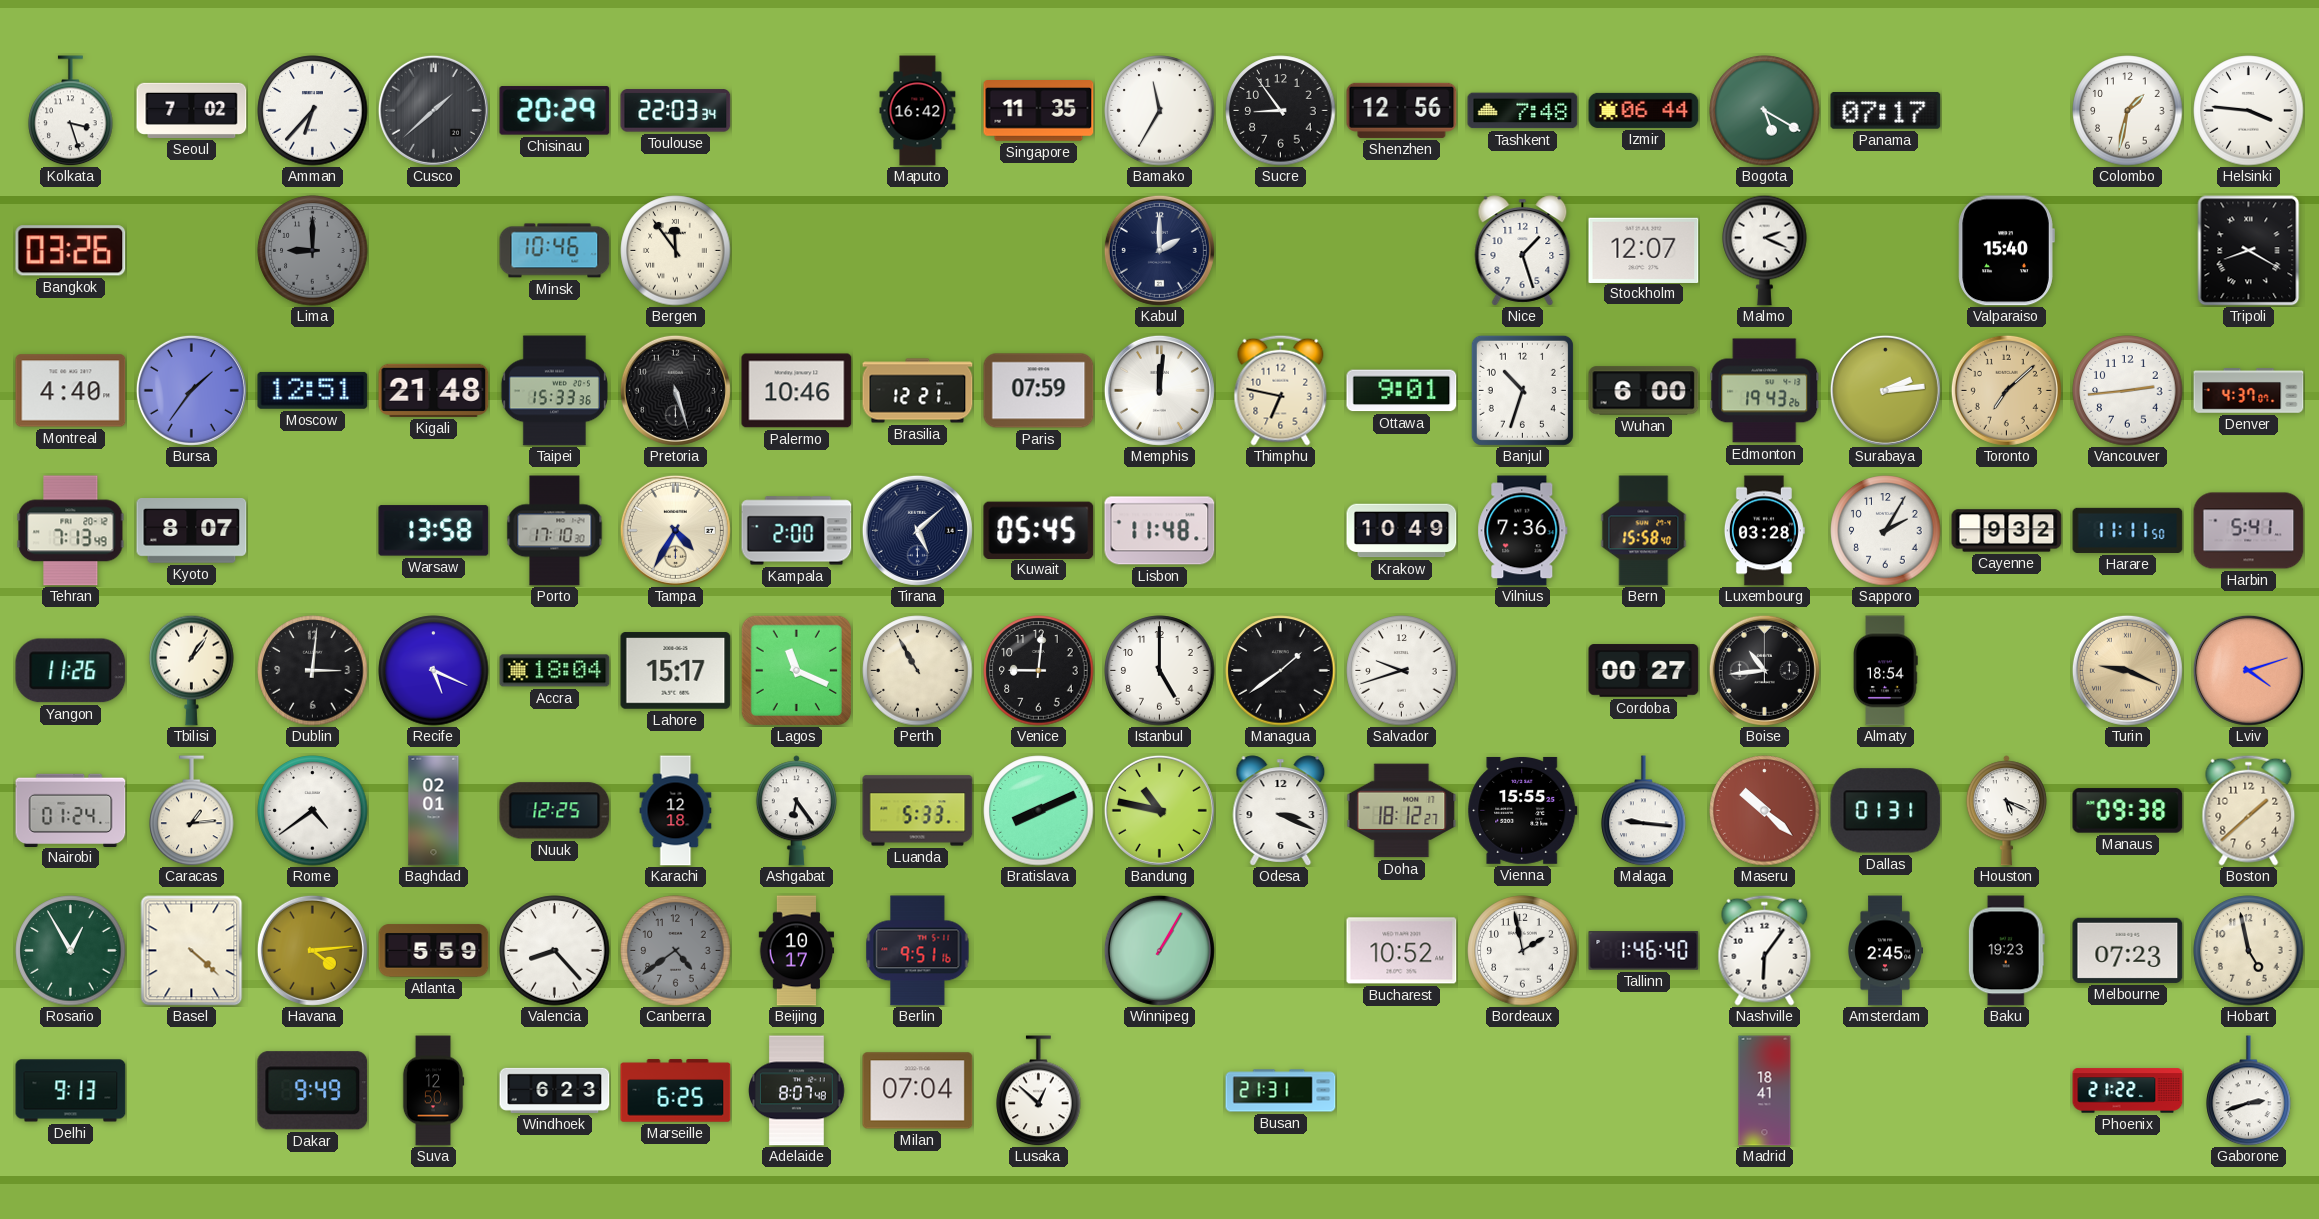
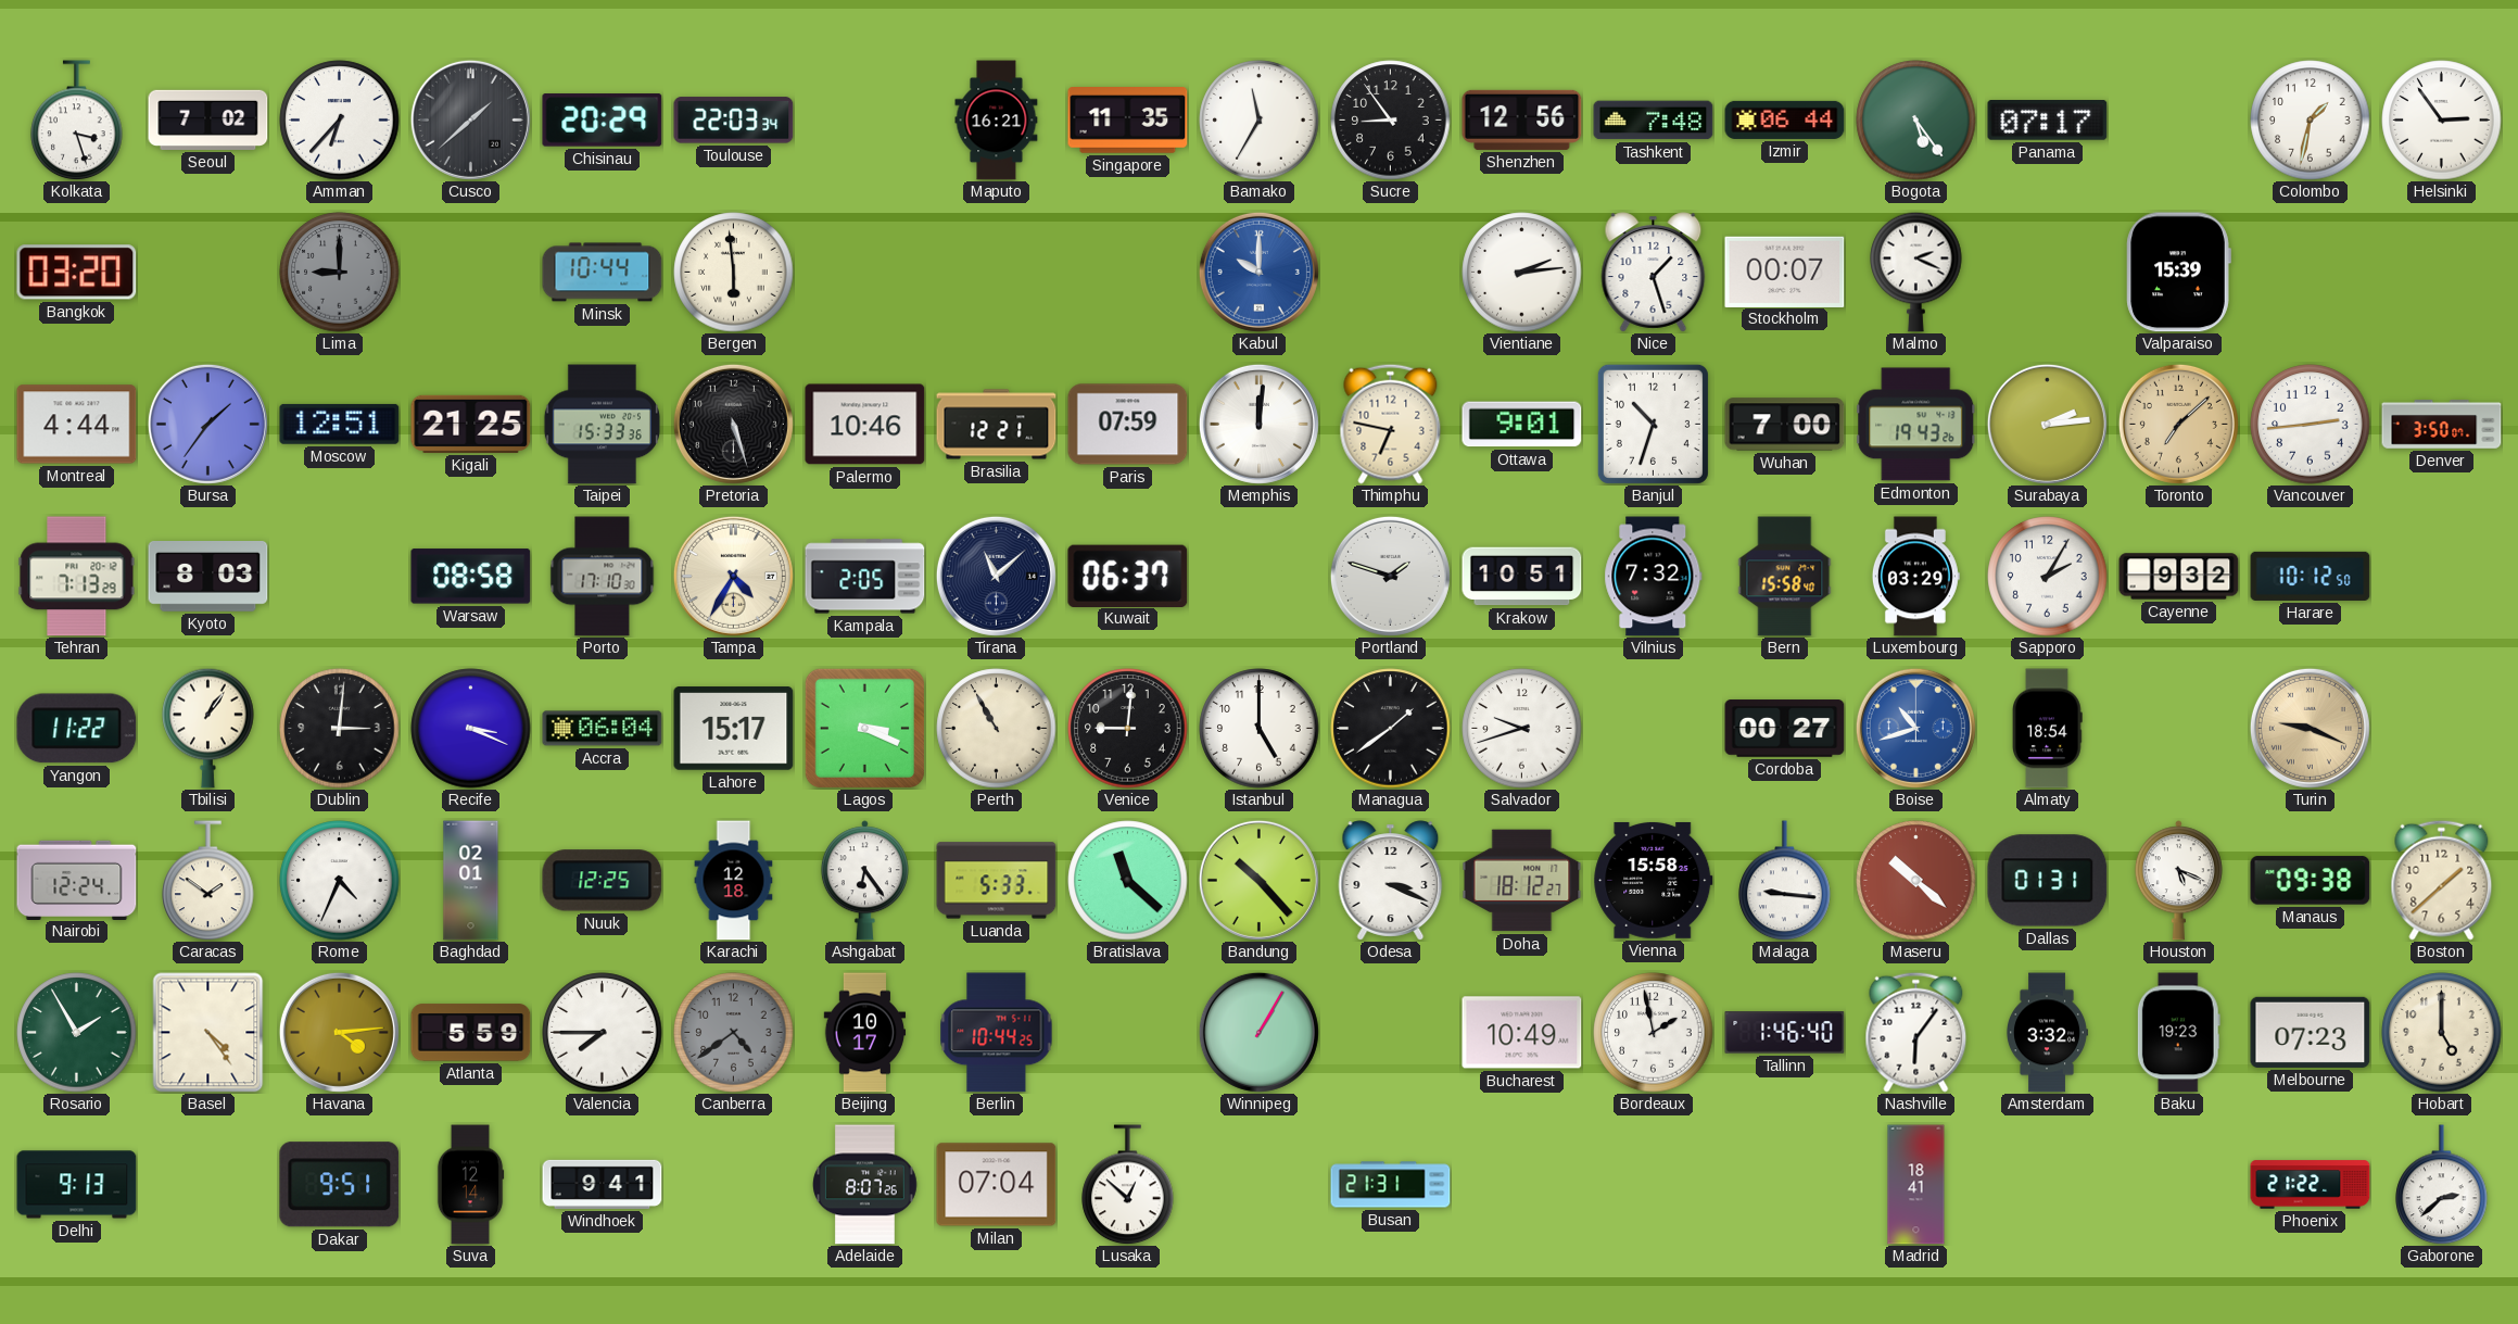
Maputo: 16:42 -> 16:21
Bogota: 5:20 -> 5:24
Helsinki: 3:46 -> 2:54
Bangkok: 03:26 -> 03:20
Minsk: 10:46 -> 10:44
Bergen: 11:54 -> 5:59
Kabul: 2:00 -> 10:00
Kabul dial: navy -> blue
Vientiane: none -> 2:14
Stockholm: 12:07 -> 00:07
Valparaiso: 15:40 -> 15:39
Tripoli: 8:20 -> none
Montreal: 4:40 -> 4:44
Kigali: 21:48 -> 21:25
Wuhan: 6:00 -> 7:00
Denver: 4:37 -> 3:50
Tehran: 7:13:49 -> 7:13:29
Kyoto: 8:07 -> 8:03
Warsaw: 13:58 -> 08:58
Kampala: 2:00 -> 2:05
Tirana: 5:08 -> 11:08
Kuwait: 05:45 -> 06:37
Lisbon: 11:48 -> none
Portland: none -> 1:48
Krakow: 10:49 -> 10:51
Vilnius: 7:36 -> 7:32
Luxembourg: 03:28 -> 03:29
Harare: 11:11 -> 10:12
Harbin: 5:41 -> none
Yangon: 11:26 -> 11:22
Recife: 5:19 -> 3:19
Accra: 18:04 -> 06:04
Lagos: 11:19 -> 3:19
Boise: 10:44 -> 10:42
Boise dial: black -> blue
Lviv: 4:12 -> none
Nairobi: 01:24 -> 12:24
Caracas: 1:14 -> 1:51
Rome: 4:39 -> 4:34
Bratislava: 8:11 -> 11:22
Bandung: 10:47 -> 10:23
Vienna: 15:55 -> 15:58
Rosario: 12:55 -> 1:55
Basel: 4:22 -> 4:24
Valencia: 8:23 -> 7:45
Berlin: 9:51 -> 10:44
Bucharest: 10:52 -> 10:49
Amsterdam: 2:45 -> 3:32
Hobart: 4:58 -> 5:00
Dakar: 9:49 -> 9:51
Suva: 12:50 -> 12:14
Windhoek: 6:23 -> 9:41
Marseille: 6:25 -> none
Adelaide: 8:07:48 -> 8:07:26
Gaborone: 2:42 -> 2:38
